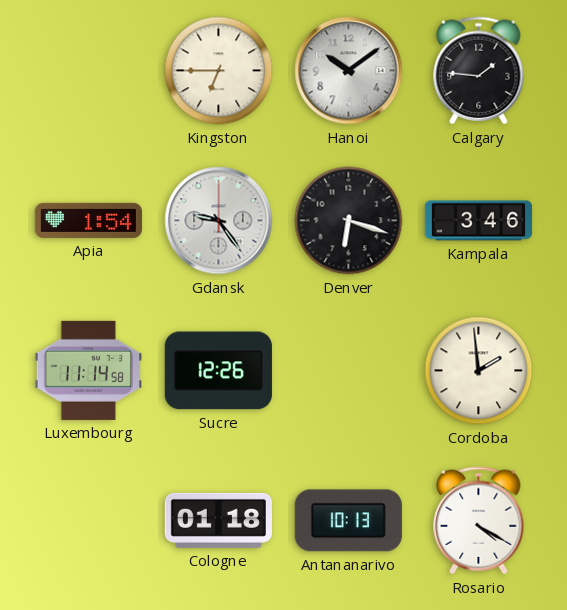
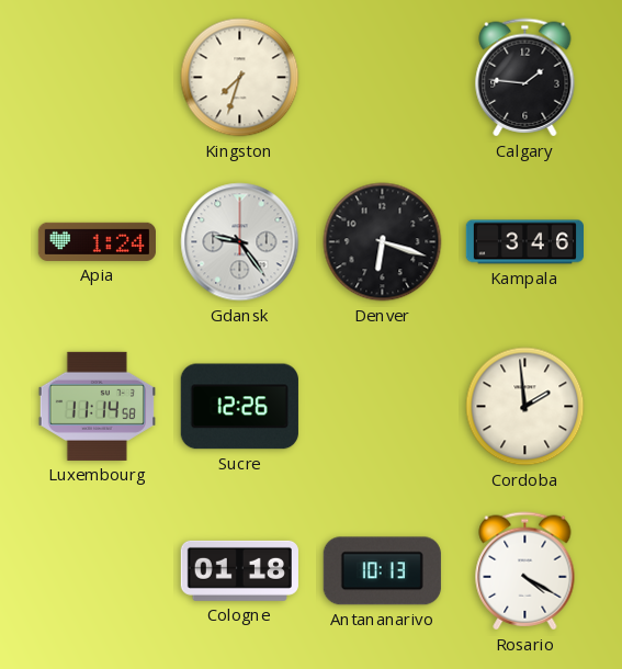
Kingston: 6:45 -> 7:33
Hanoi: 10:09 -> none
Apia: 1:54 -> 1:24
